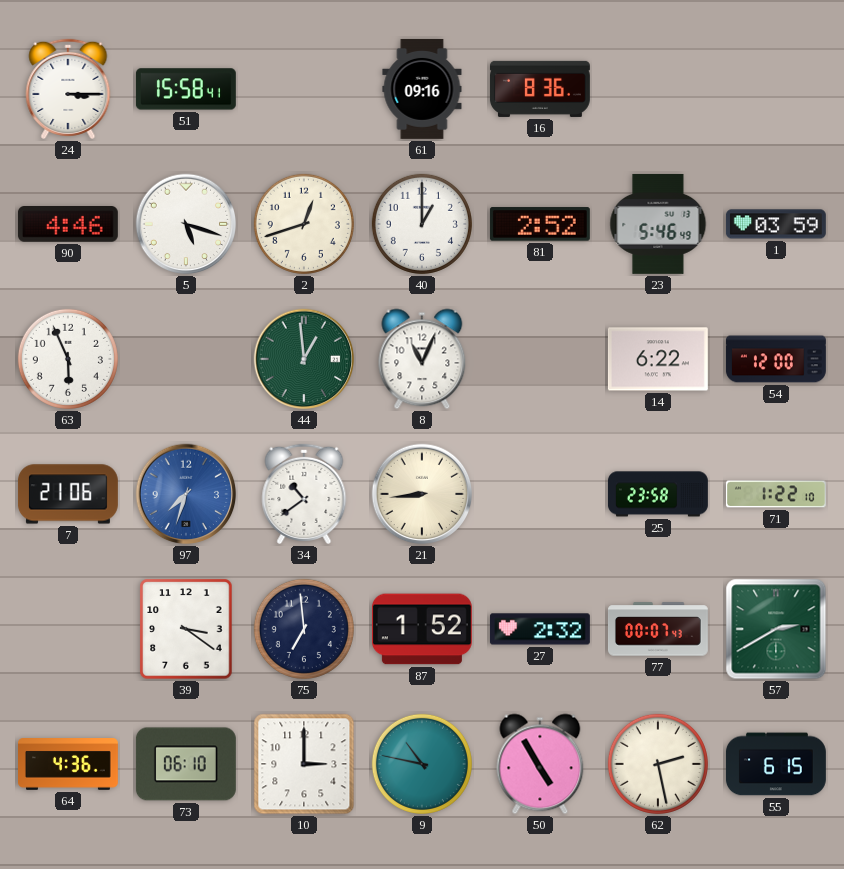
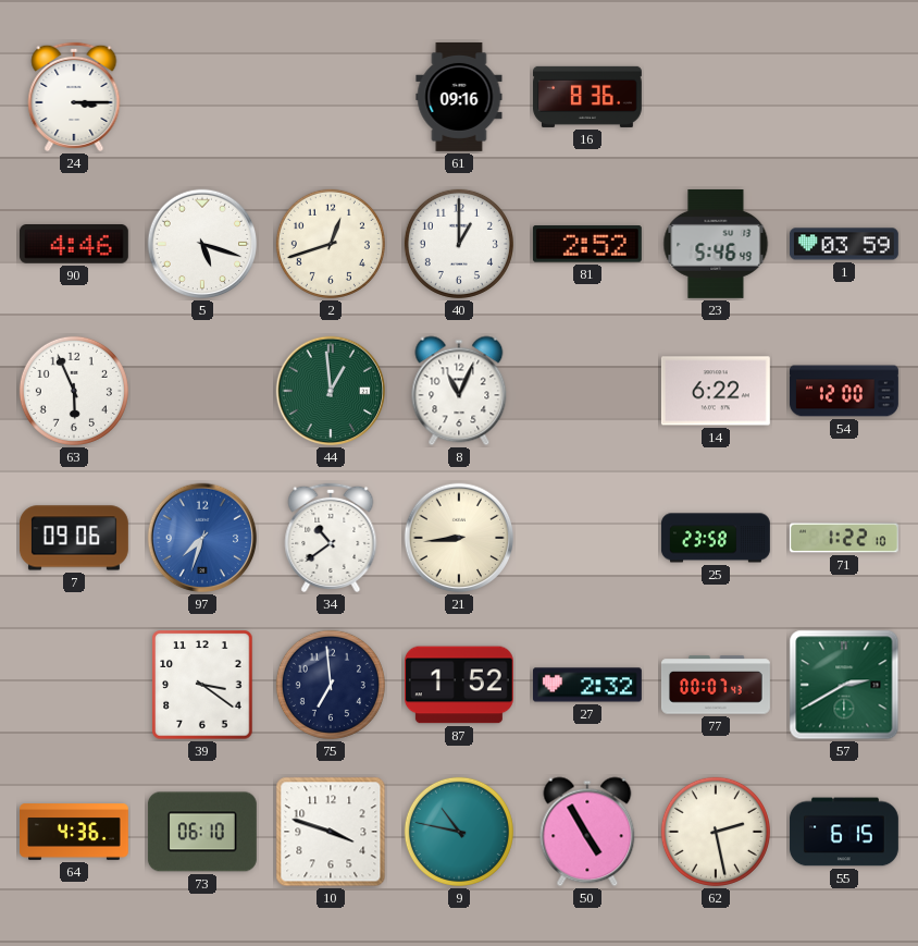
51: 15:58 -> none
7: 21:06 -> 09:06
10: 3:00 -> 3:48
